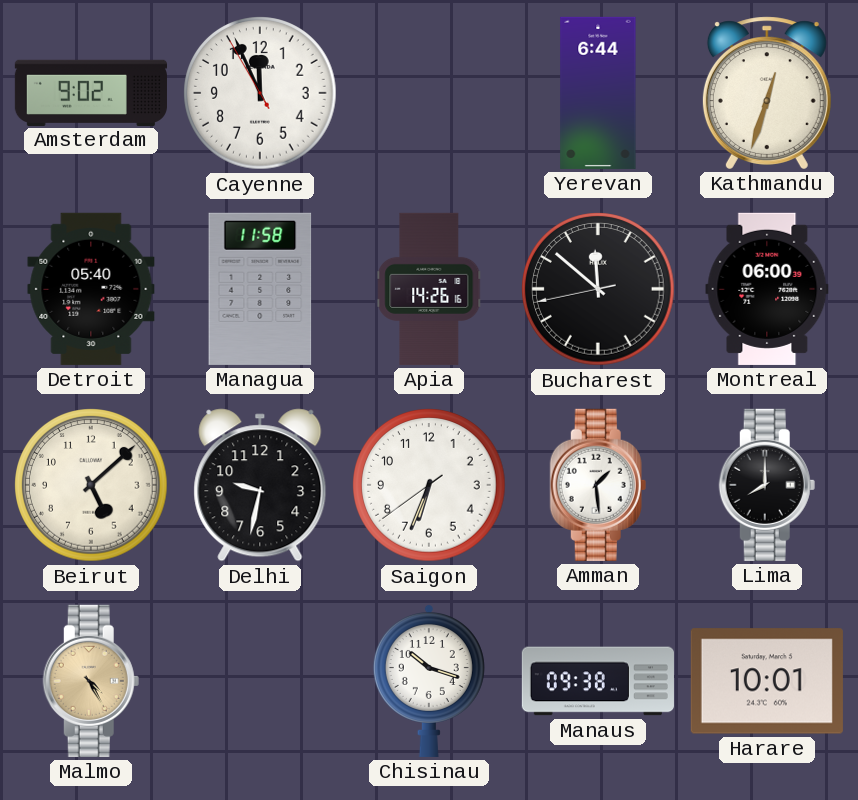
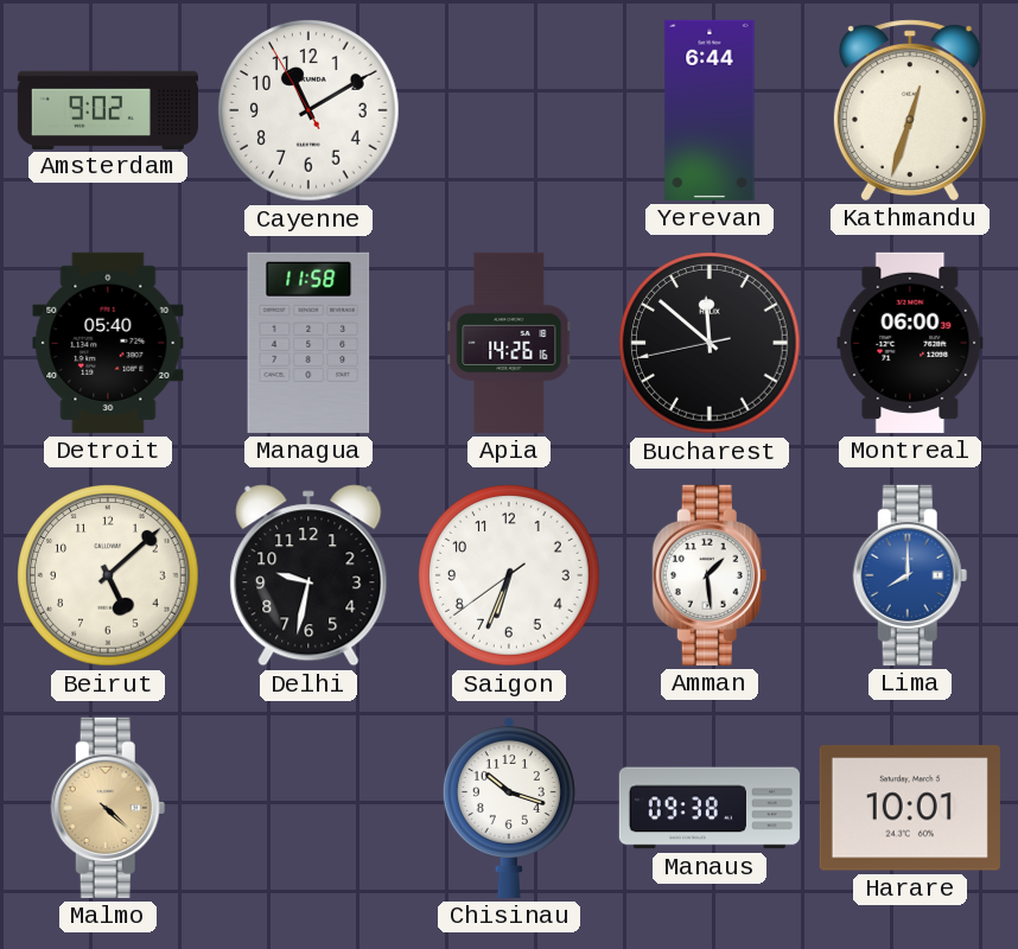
Cayenne: 11:55 -> 11:09
Lima dial: black -> blue
Malmo: 4:25 -> 4:22
